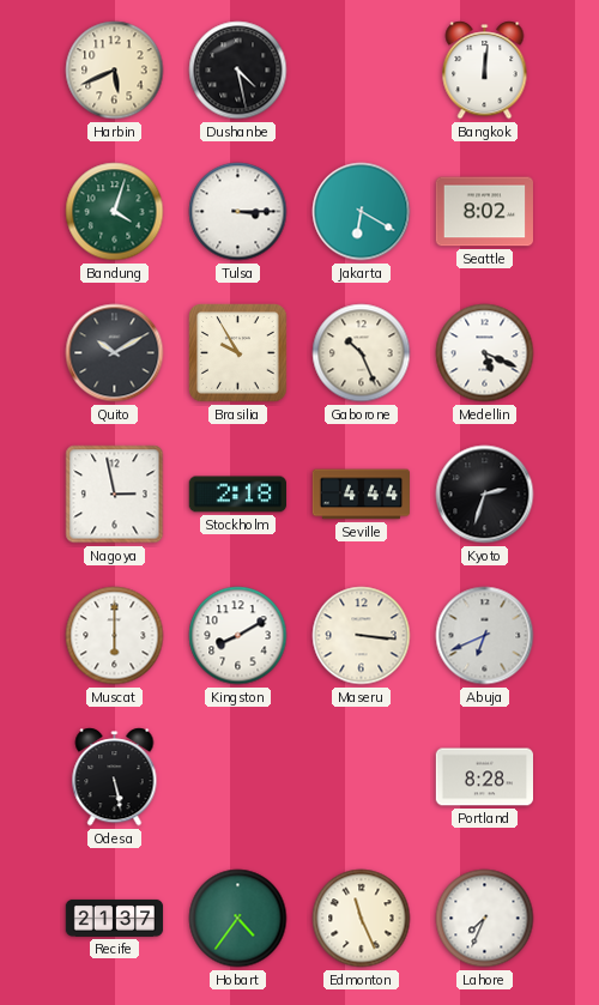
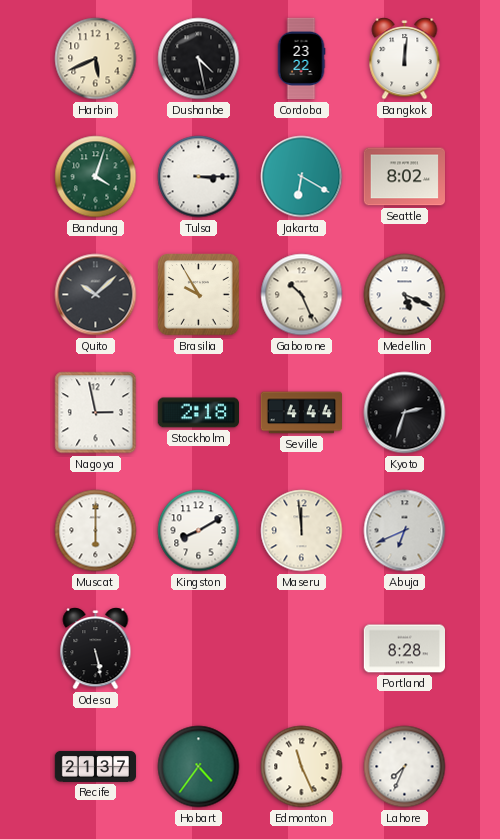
Cordoba: none -> 23:22
Quito: 10:10 -> 10:08
Maseru: 3:16 -> 11:59
